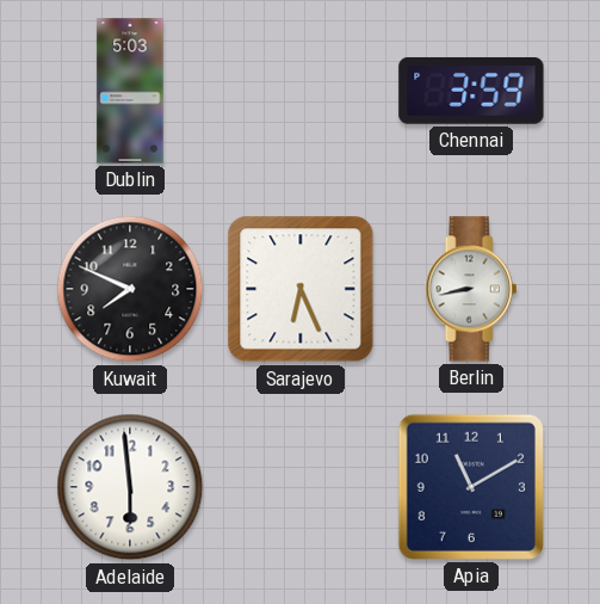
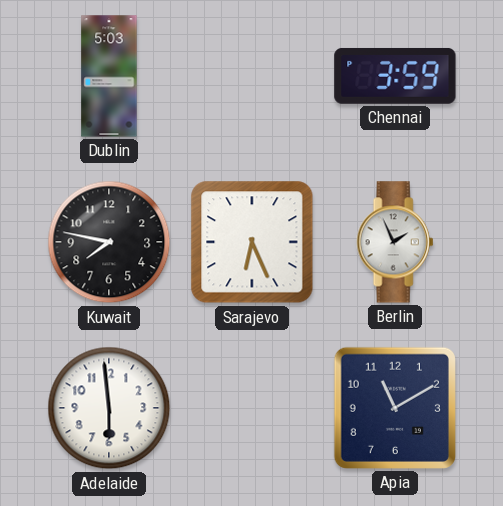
Kuwait: 7:49 -> 7:47
Berlin: 8:43 -> 1:56
